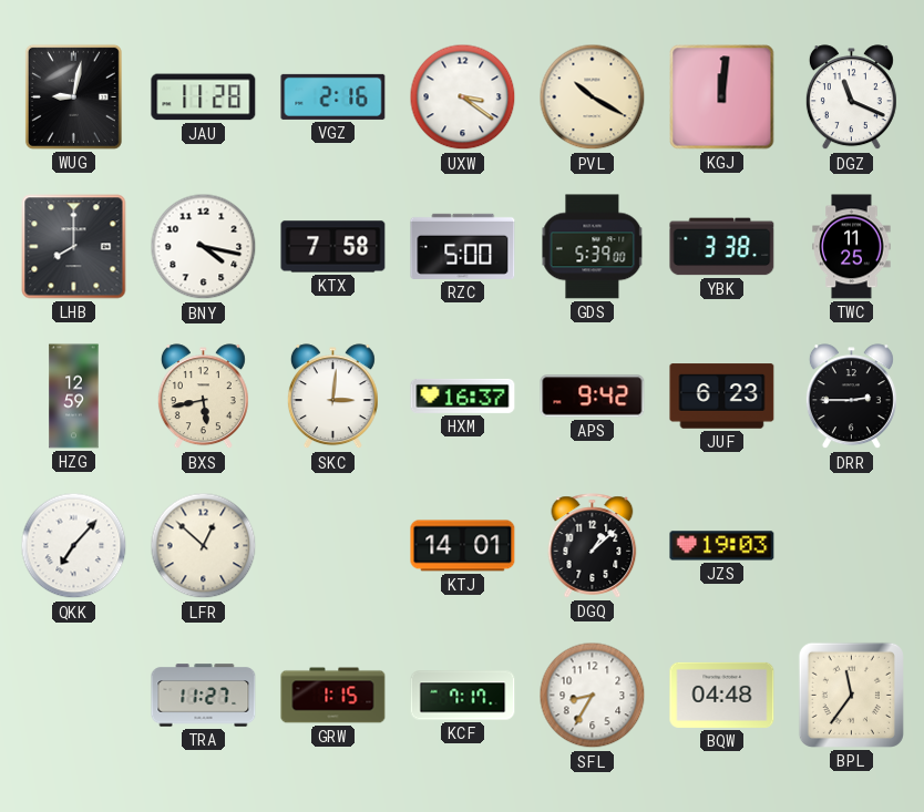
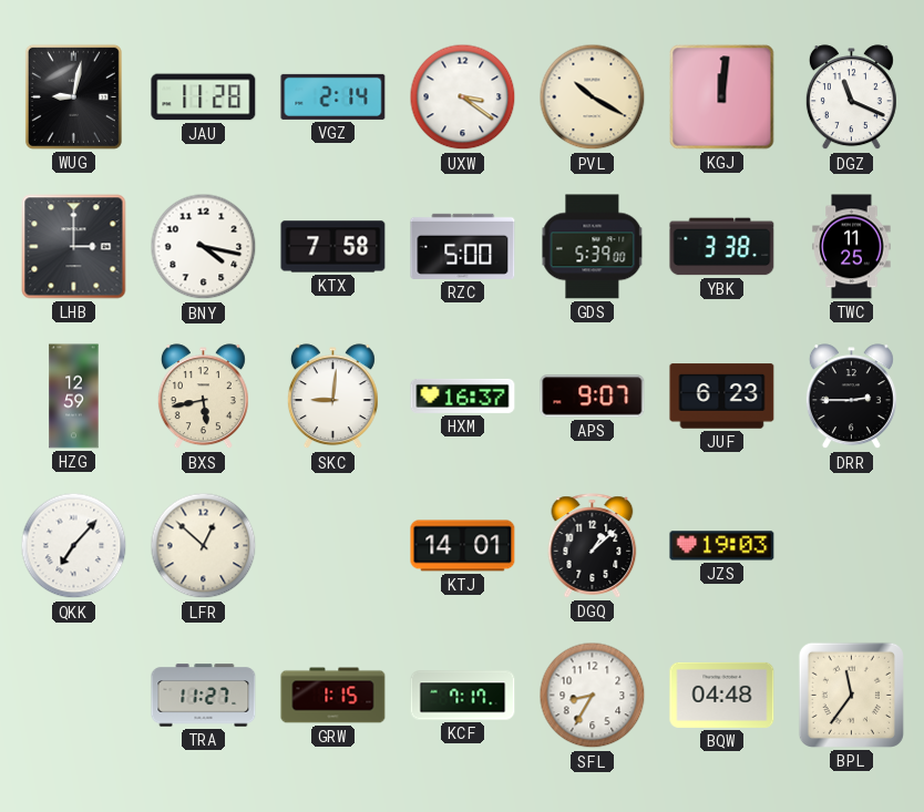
VGZ: 2:16 -> 2:14
LHB: 8:00 -> 3:00
SKC: 3:01 -> 9:01
APS: 9:42 -> 9:07
